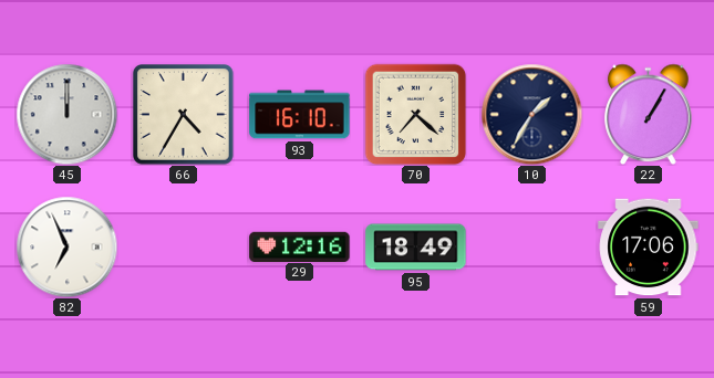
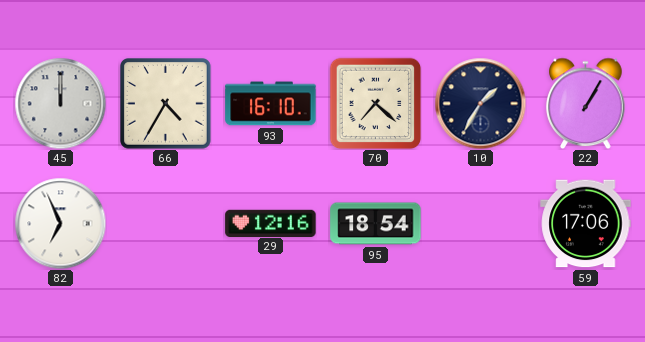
95: 18:49 -> 18:54
